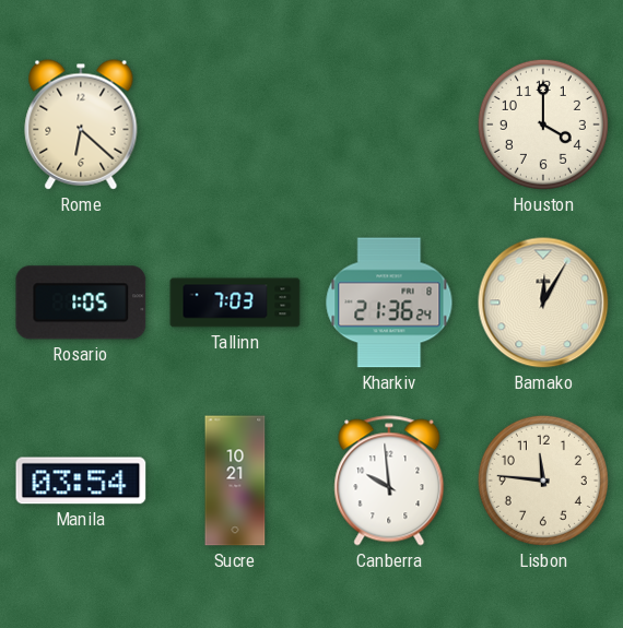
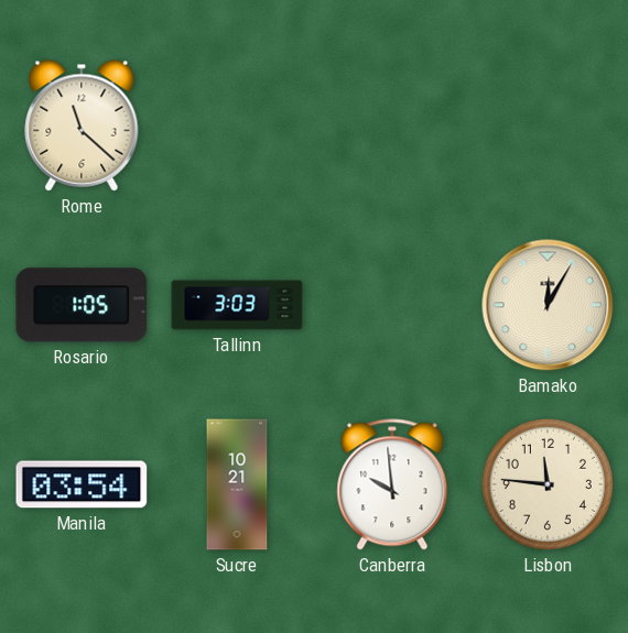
Rome: 6:22 -> 11:22
Houston: 4:00 -> none
Tallinn: 7:03 -> 3:03
Kharkiv: 21:36 -> none
